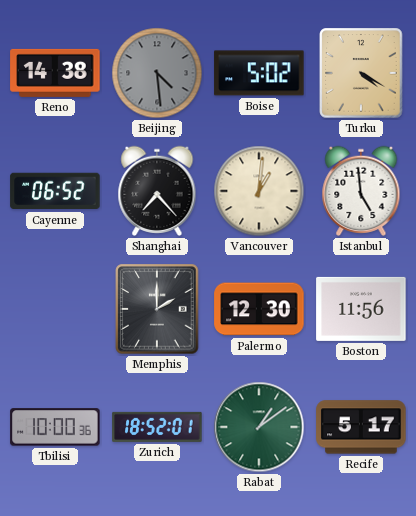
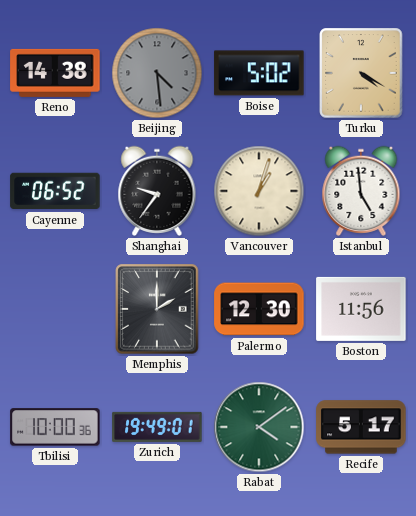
Shanghai: 7:23 -> 9:36
Vancouver: 1:01 -> 1:03
Zurich: 18:52 -> 19:49
Rabat: 1:09 -> 4:09
